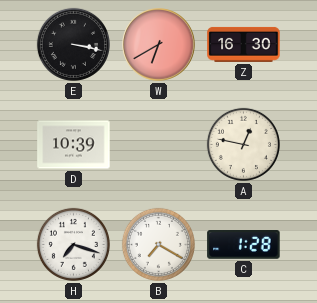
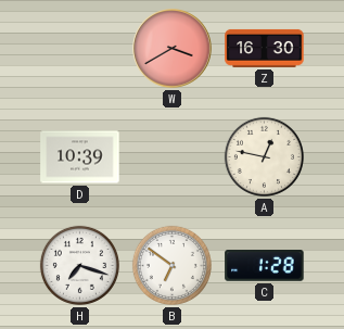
E: 3:17 -> none
W: 6:40 -> 3:40
B: 7:20 -> 6:51
